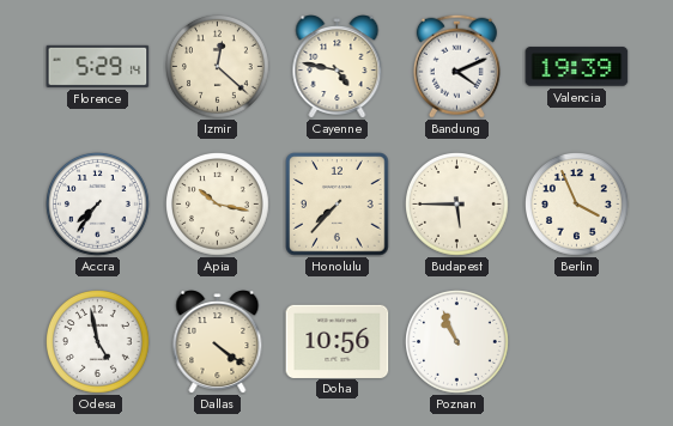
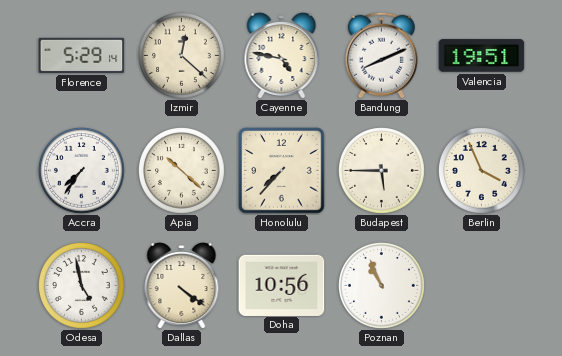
Bandung: 4:11 -> 8:11
Valencia: 19:39 -> 19:51
Apia: 10:17 -> 10:22
